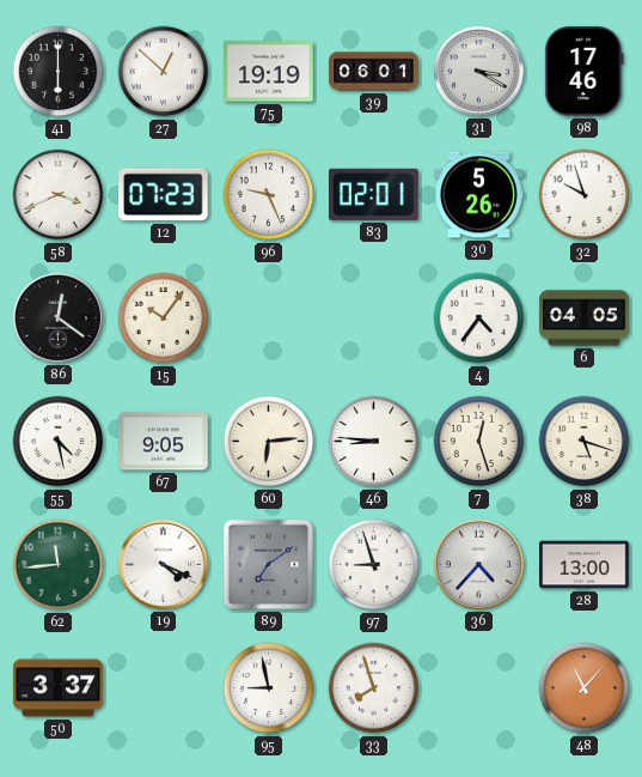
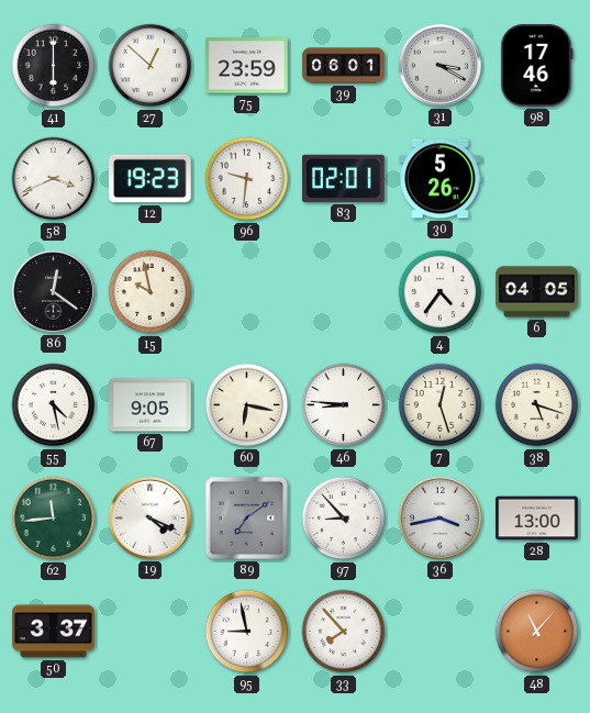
75: 19:19 -> 23:59
12: 07:23 -> 19:23
96: 9:26 -> 9:31
32: 9:57 -> none
15: 10:06 -> 9:58
60: 6:14 -> 6:17
97: 8:57 -> 8:53
36: 4:37 -> 3:43
33: 7:57 -> 7:53
